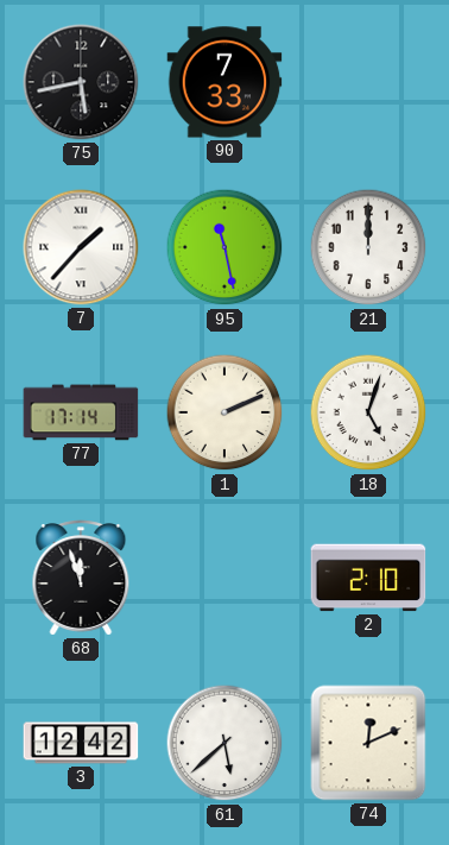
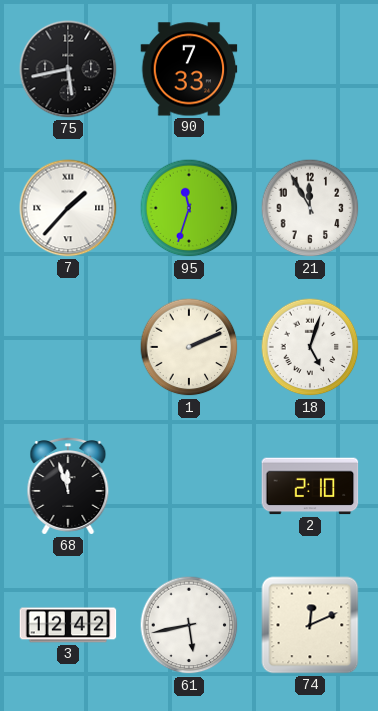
95: 11:28 -> 11:33
21: 12:00 -> 11:55
77: 17:14 -> none
61: 5:38 -> 5:43
